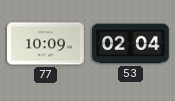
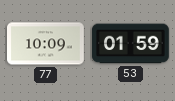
53: 02:04 -> 01:59
